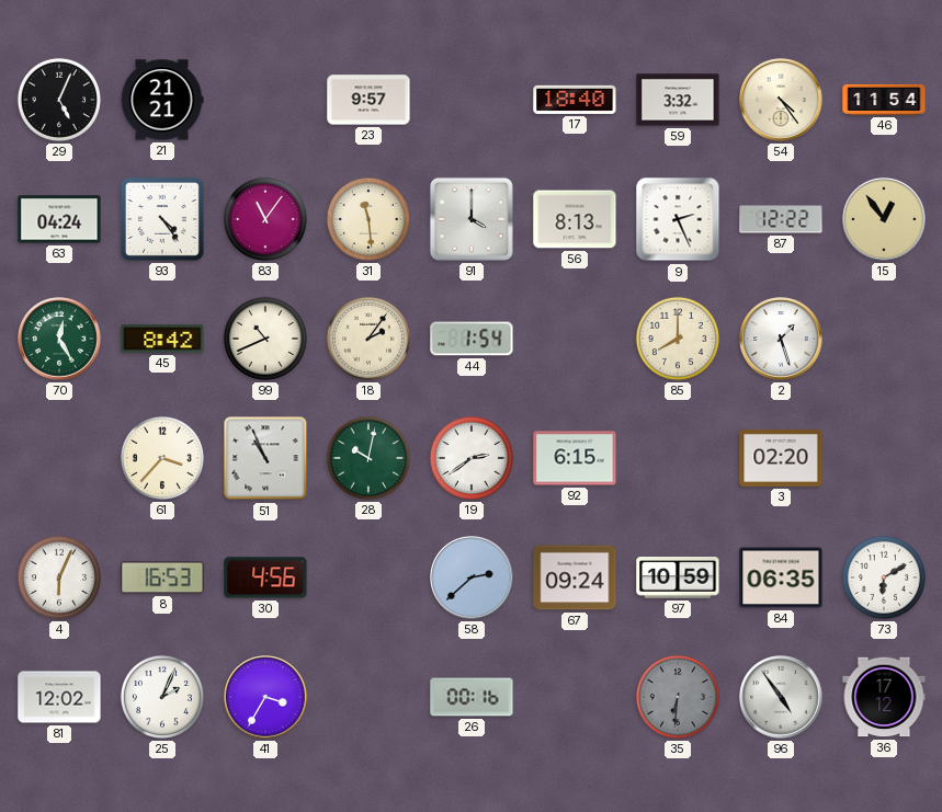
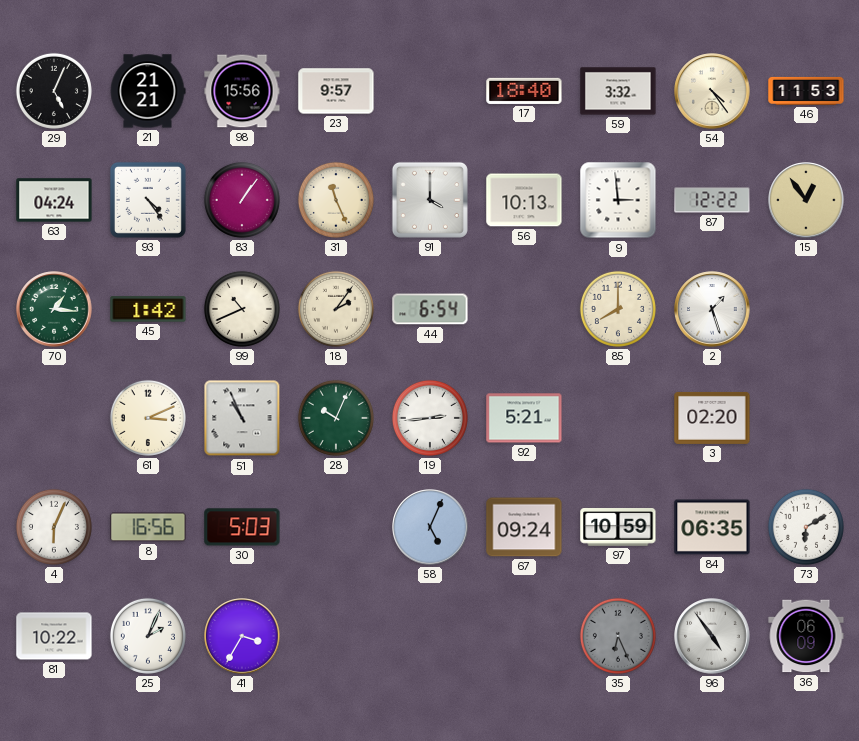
98: none -> 15:56
46: 11:54 -> 11:53
83: 11:06 -> 1:06
31: 11:29 -> 11:26
56: 8:13 -> 10:13
9: 2:26 -> 2:59
70: 12:25 -> 1:16
45: 8:42 -> 1:42
44: 1:54 -> 6:54
61: 3:37 -> 3:11
28: 10:02 -> 10:04
19: 2:39 -> 2:44
92: 6:15 -> 5:21
8: 16:53 -> 16:56
30: 4:56 -> 5:03
58: 2:38 -> 5:04
81: 12:02 -> 10:22
26: 00:16 -> none
35: 6:31 -> 6:26
36: 17:12 -> 06:09
